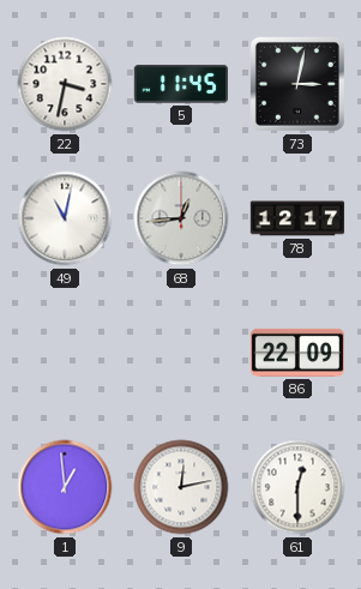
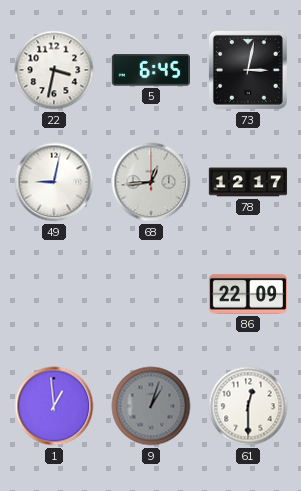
5: 11:45 -> 6:45
49: 11:02 -> 9:02
9: 12:13 -> 1:03
9 dial: white -> grey
